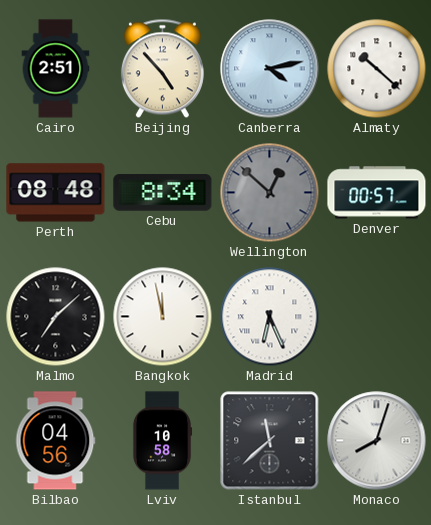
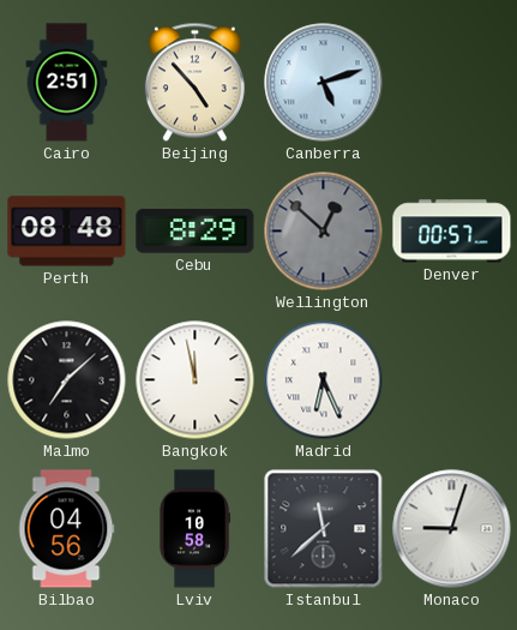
Canberra: 4:13 -> 5:12
Almaty: 10:22 -> none
Cebu: 8:34 -> 8:29
Monaco: 8:03 -> 9:03
